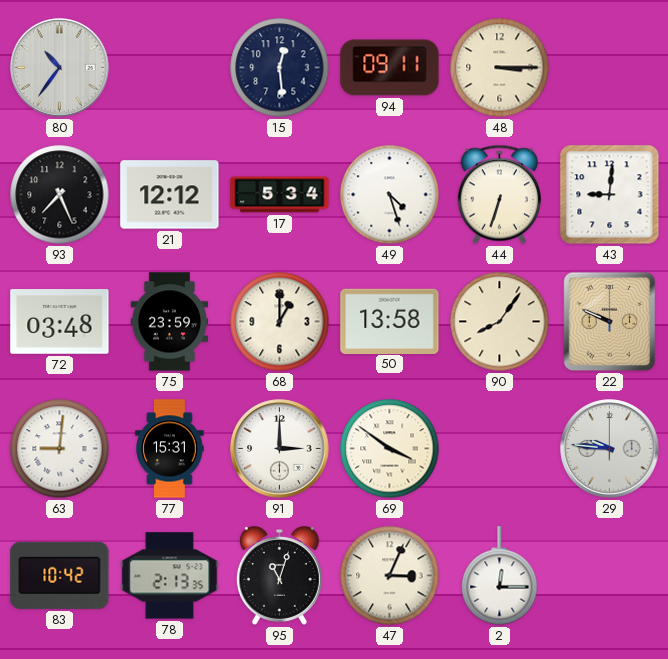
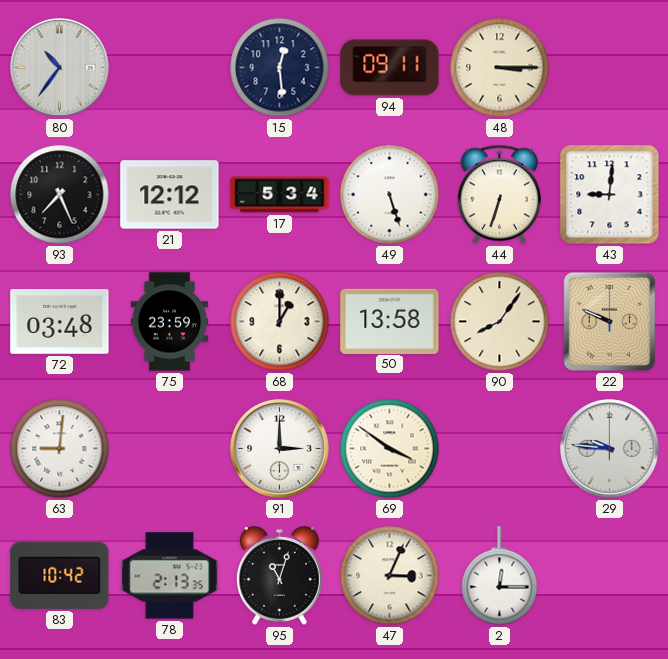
49: 4:27 -> 5:27
77: 15:31 -> none
